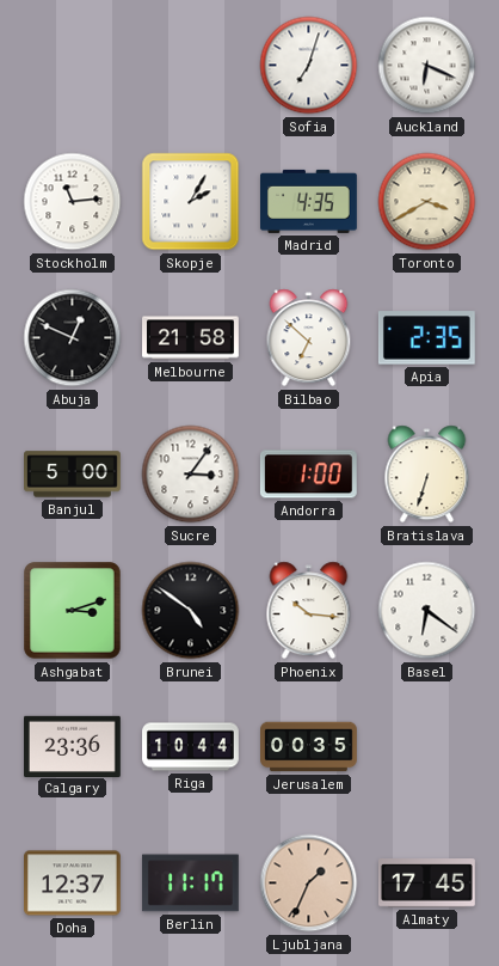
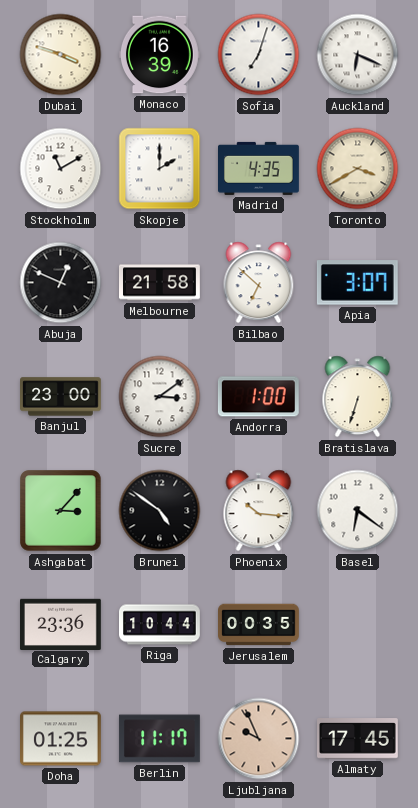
Dubai: none -> 3:48
Monaco: none -> 16:39
Stockholm: 11:14 -> 11:10
Skopje: 2:05 -> 2:00
Apia: 2:35 -> 3:07
Banjul: 5:00 -> 23:00
Sucre: 3:06 -> 3:09
Ashgabat: 3:12 -> 3:07
Doha: 12:37 -> 01:25
Ljubljana: 1:34 -> 9:56
